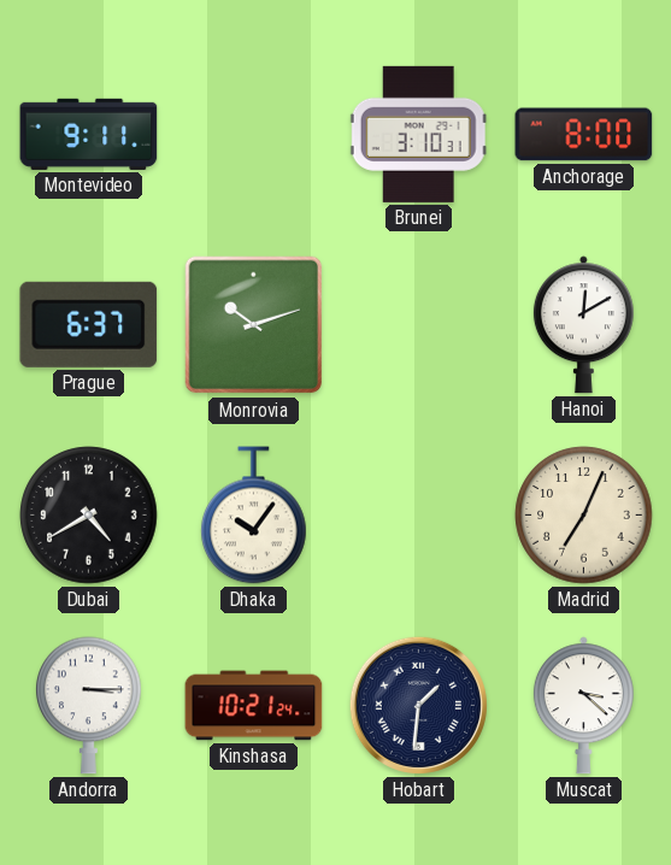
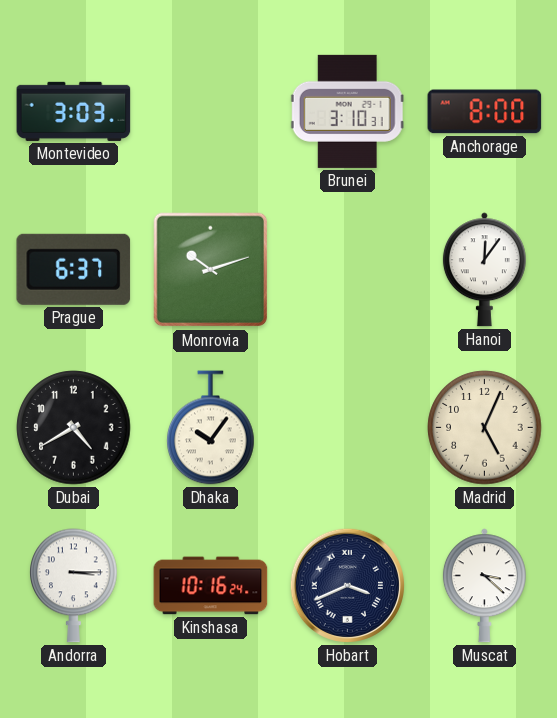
Montevideo: 9:11 -> 3:03
Hanoi: 12:10 -> 12:06
Madrid: 7:04 -> 5:04
Kinshasa: 10:21 -> 10:16
Hobart: 1:31 -> 3:41
